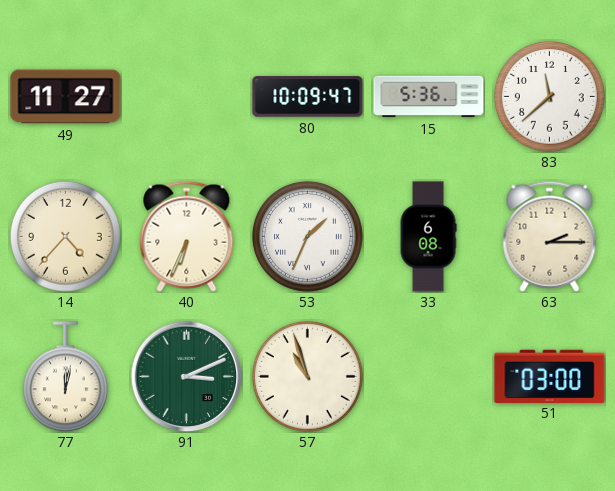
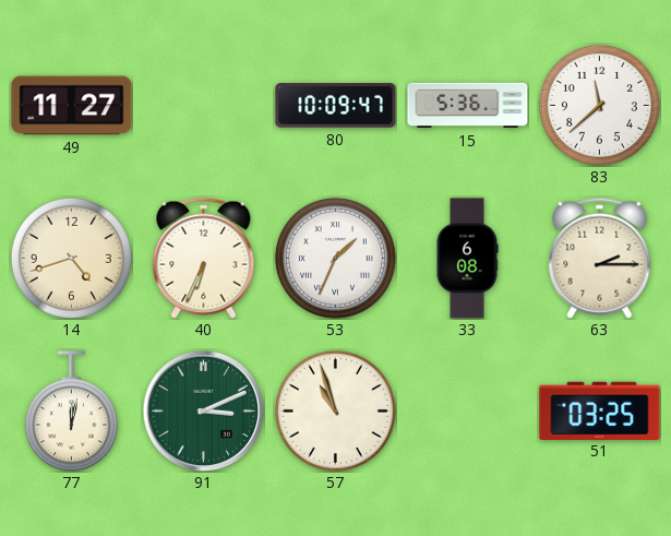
14: 4:37 -> 4:42
51: 03:00 -> 03:25
